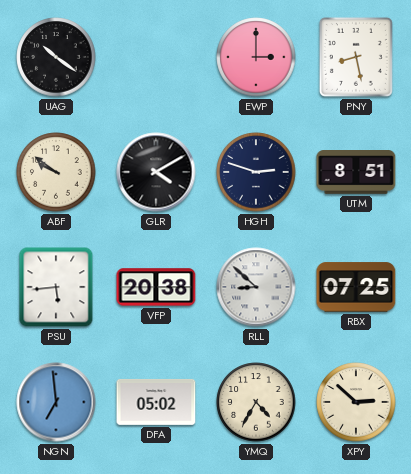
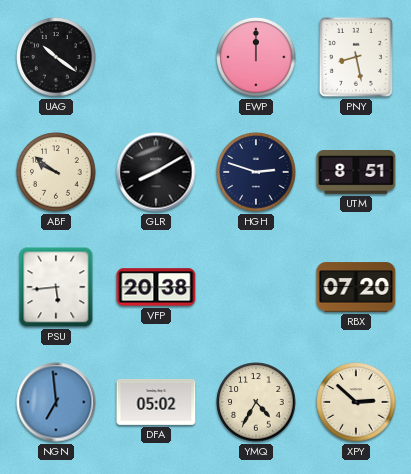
EWP: 3:00 -> 12:00
GLR: 4:10 -> 8:10
RLL: 8:52 -> none
RBX: 07:25 -> 07:20
